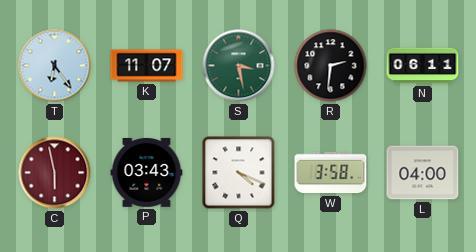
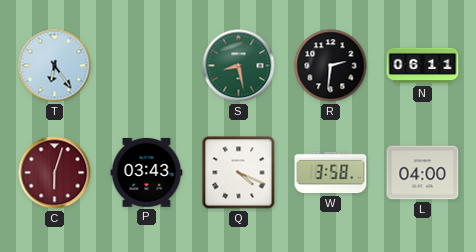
K: 11:07 -> none
S: 3:28 -> 8:28
C: 5:58 -> 6:03
